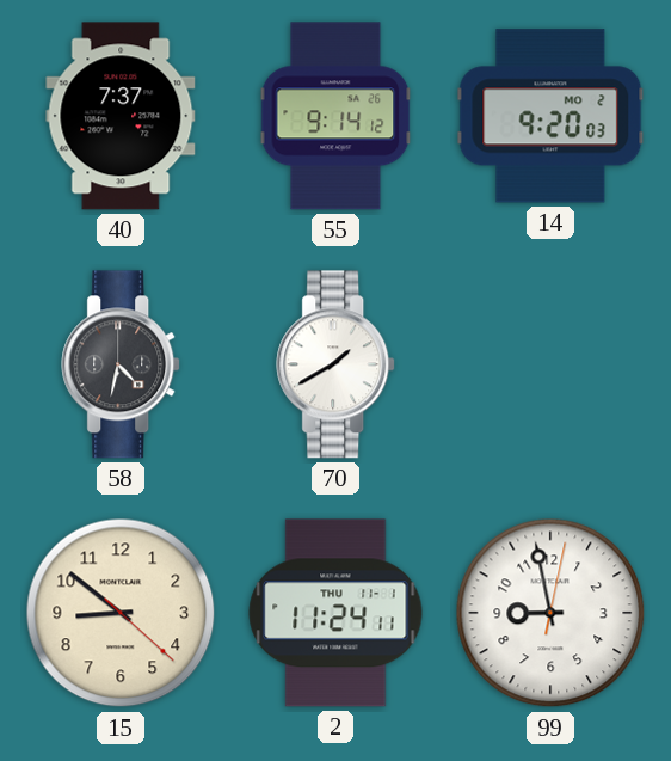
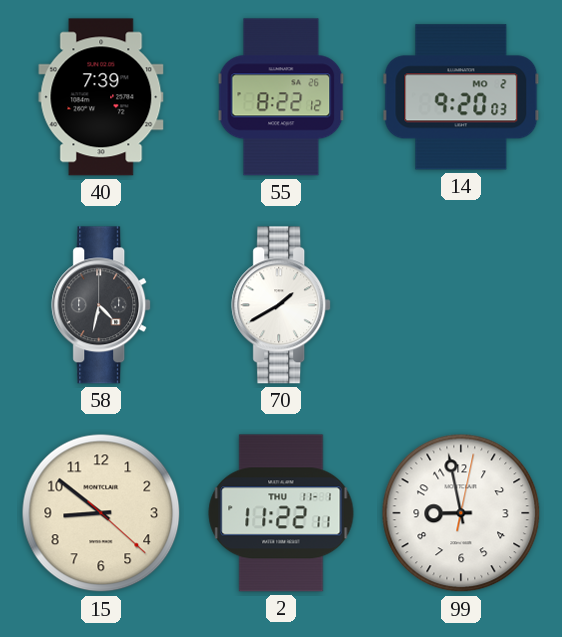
40: 7:37 -> 7:39
55: 9:14 -> 8:22
2: 11:24 -> 11:22
